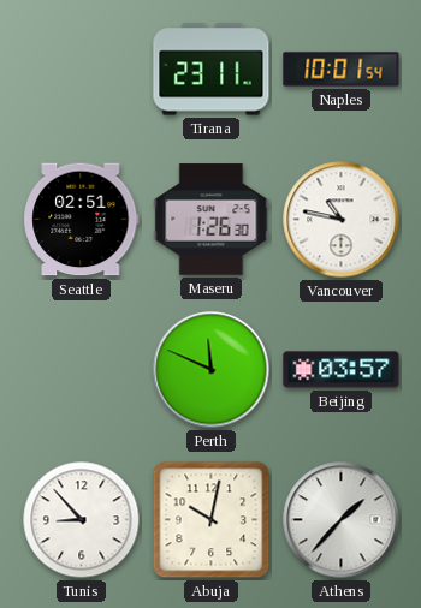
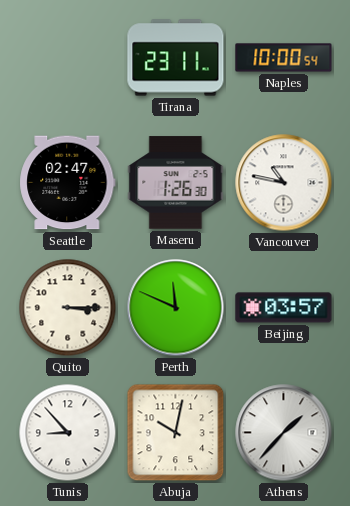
Naples: 10:01 -> 10:00
Seattle: 02:51 -> 02:47
Quito: none -> 3:15
